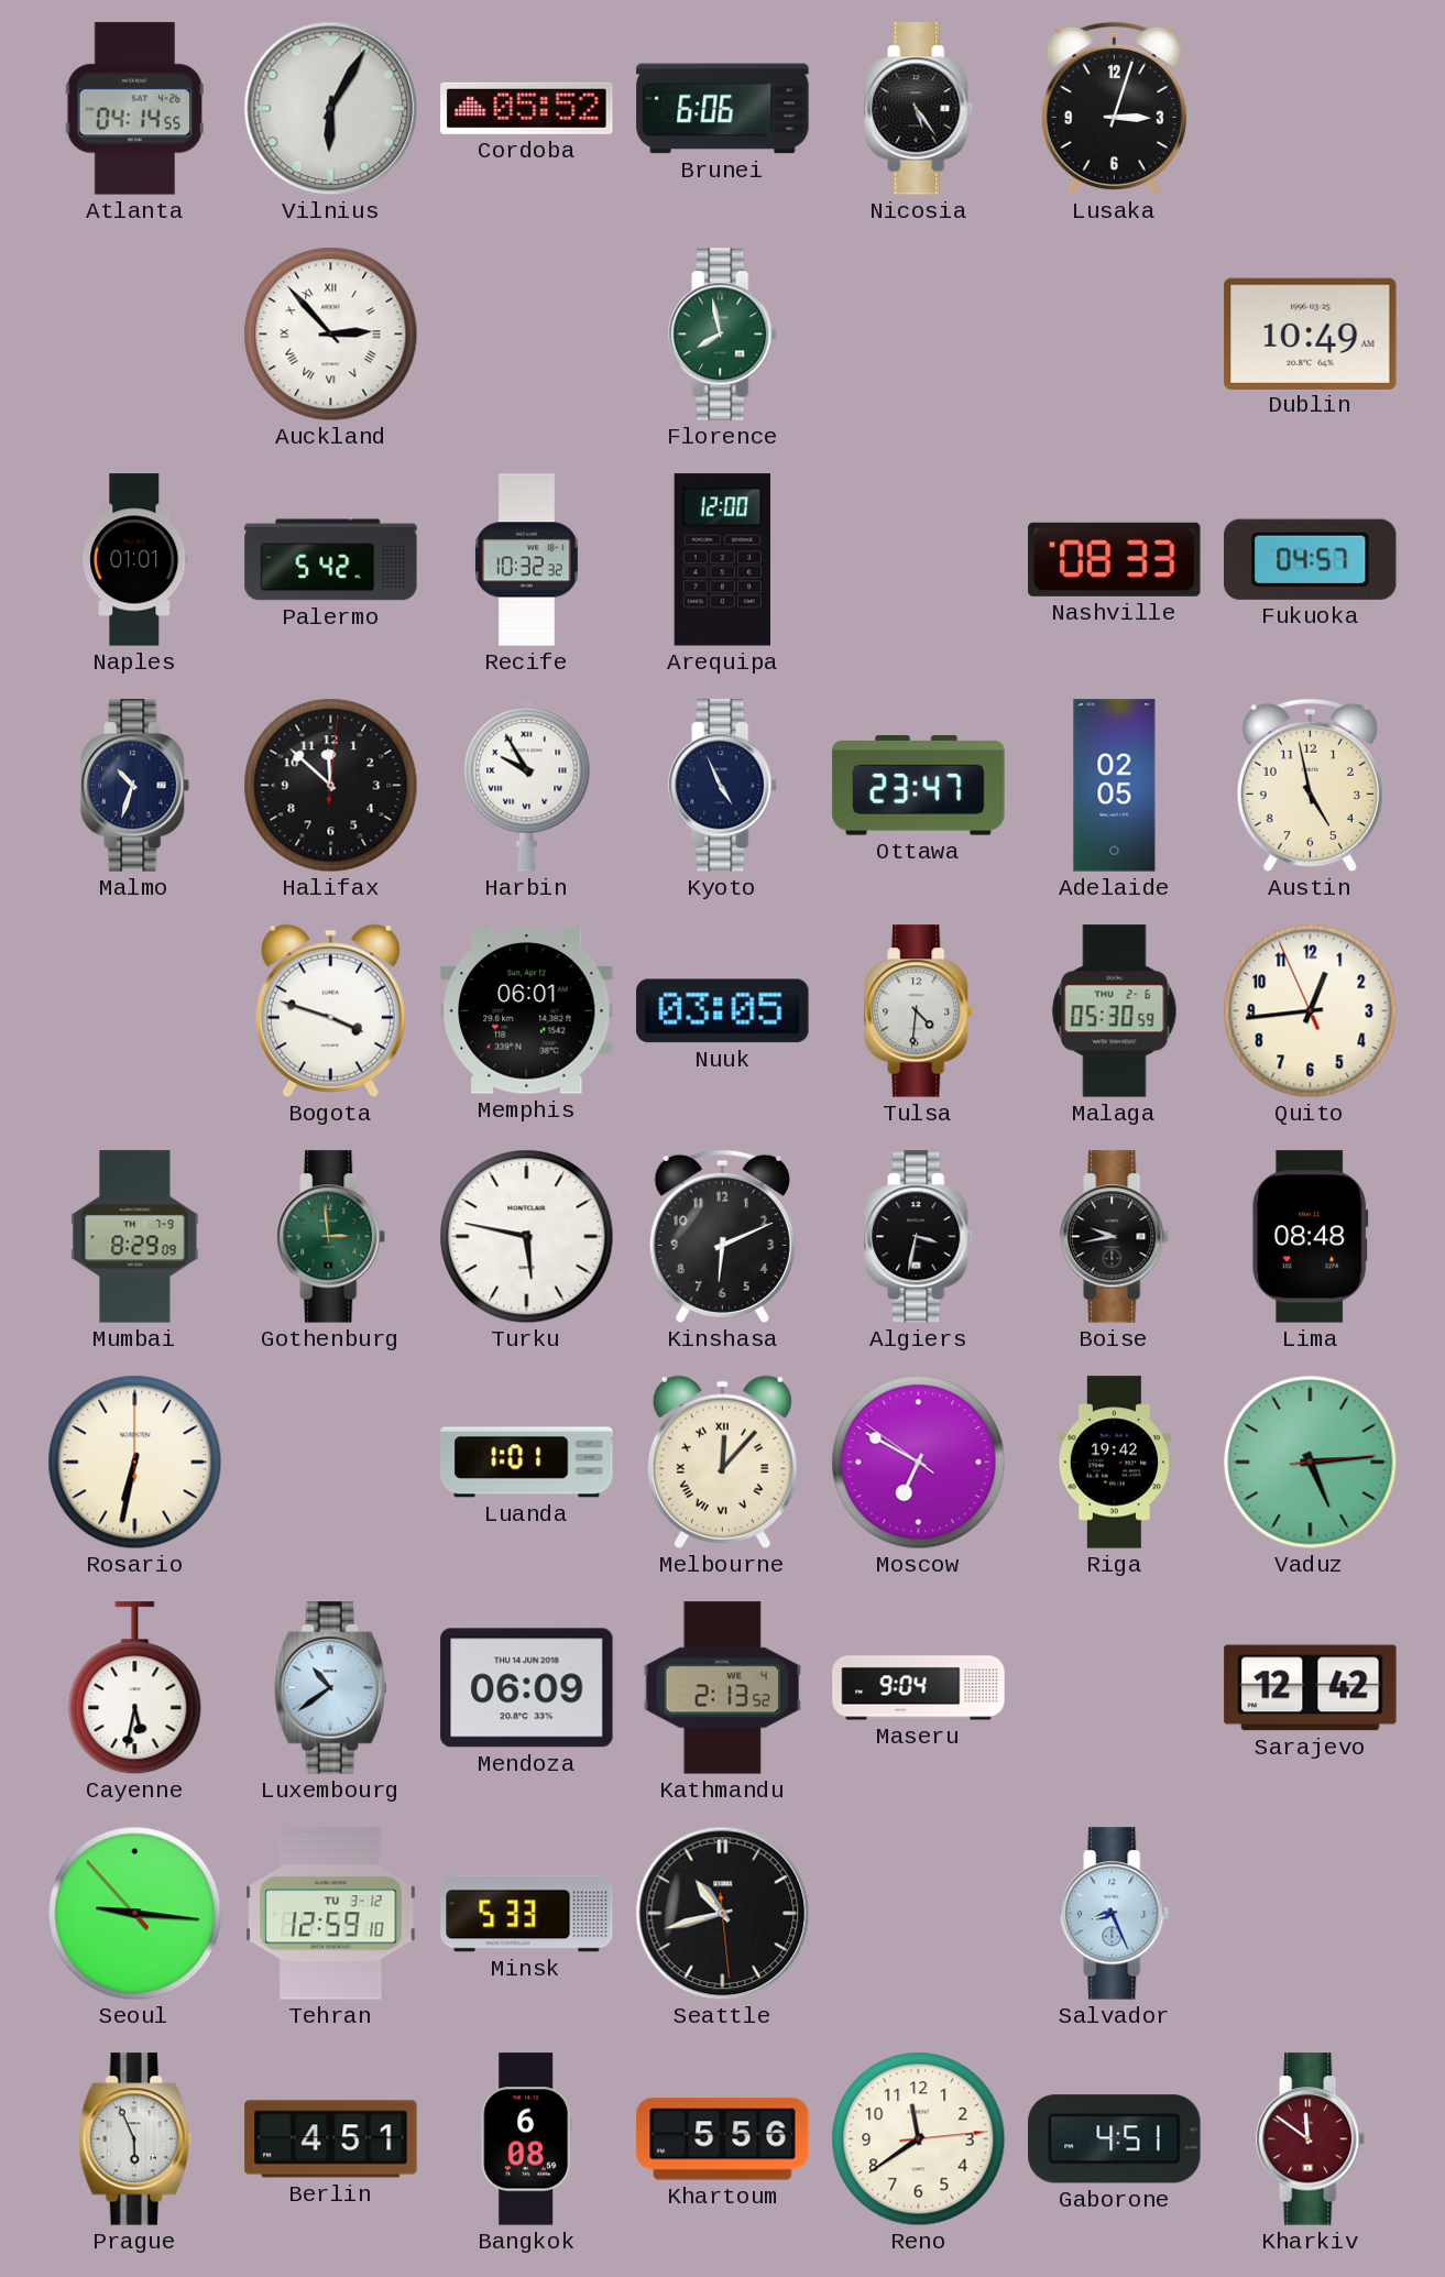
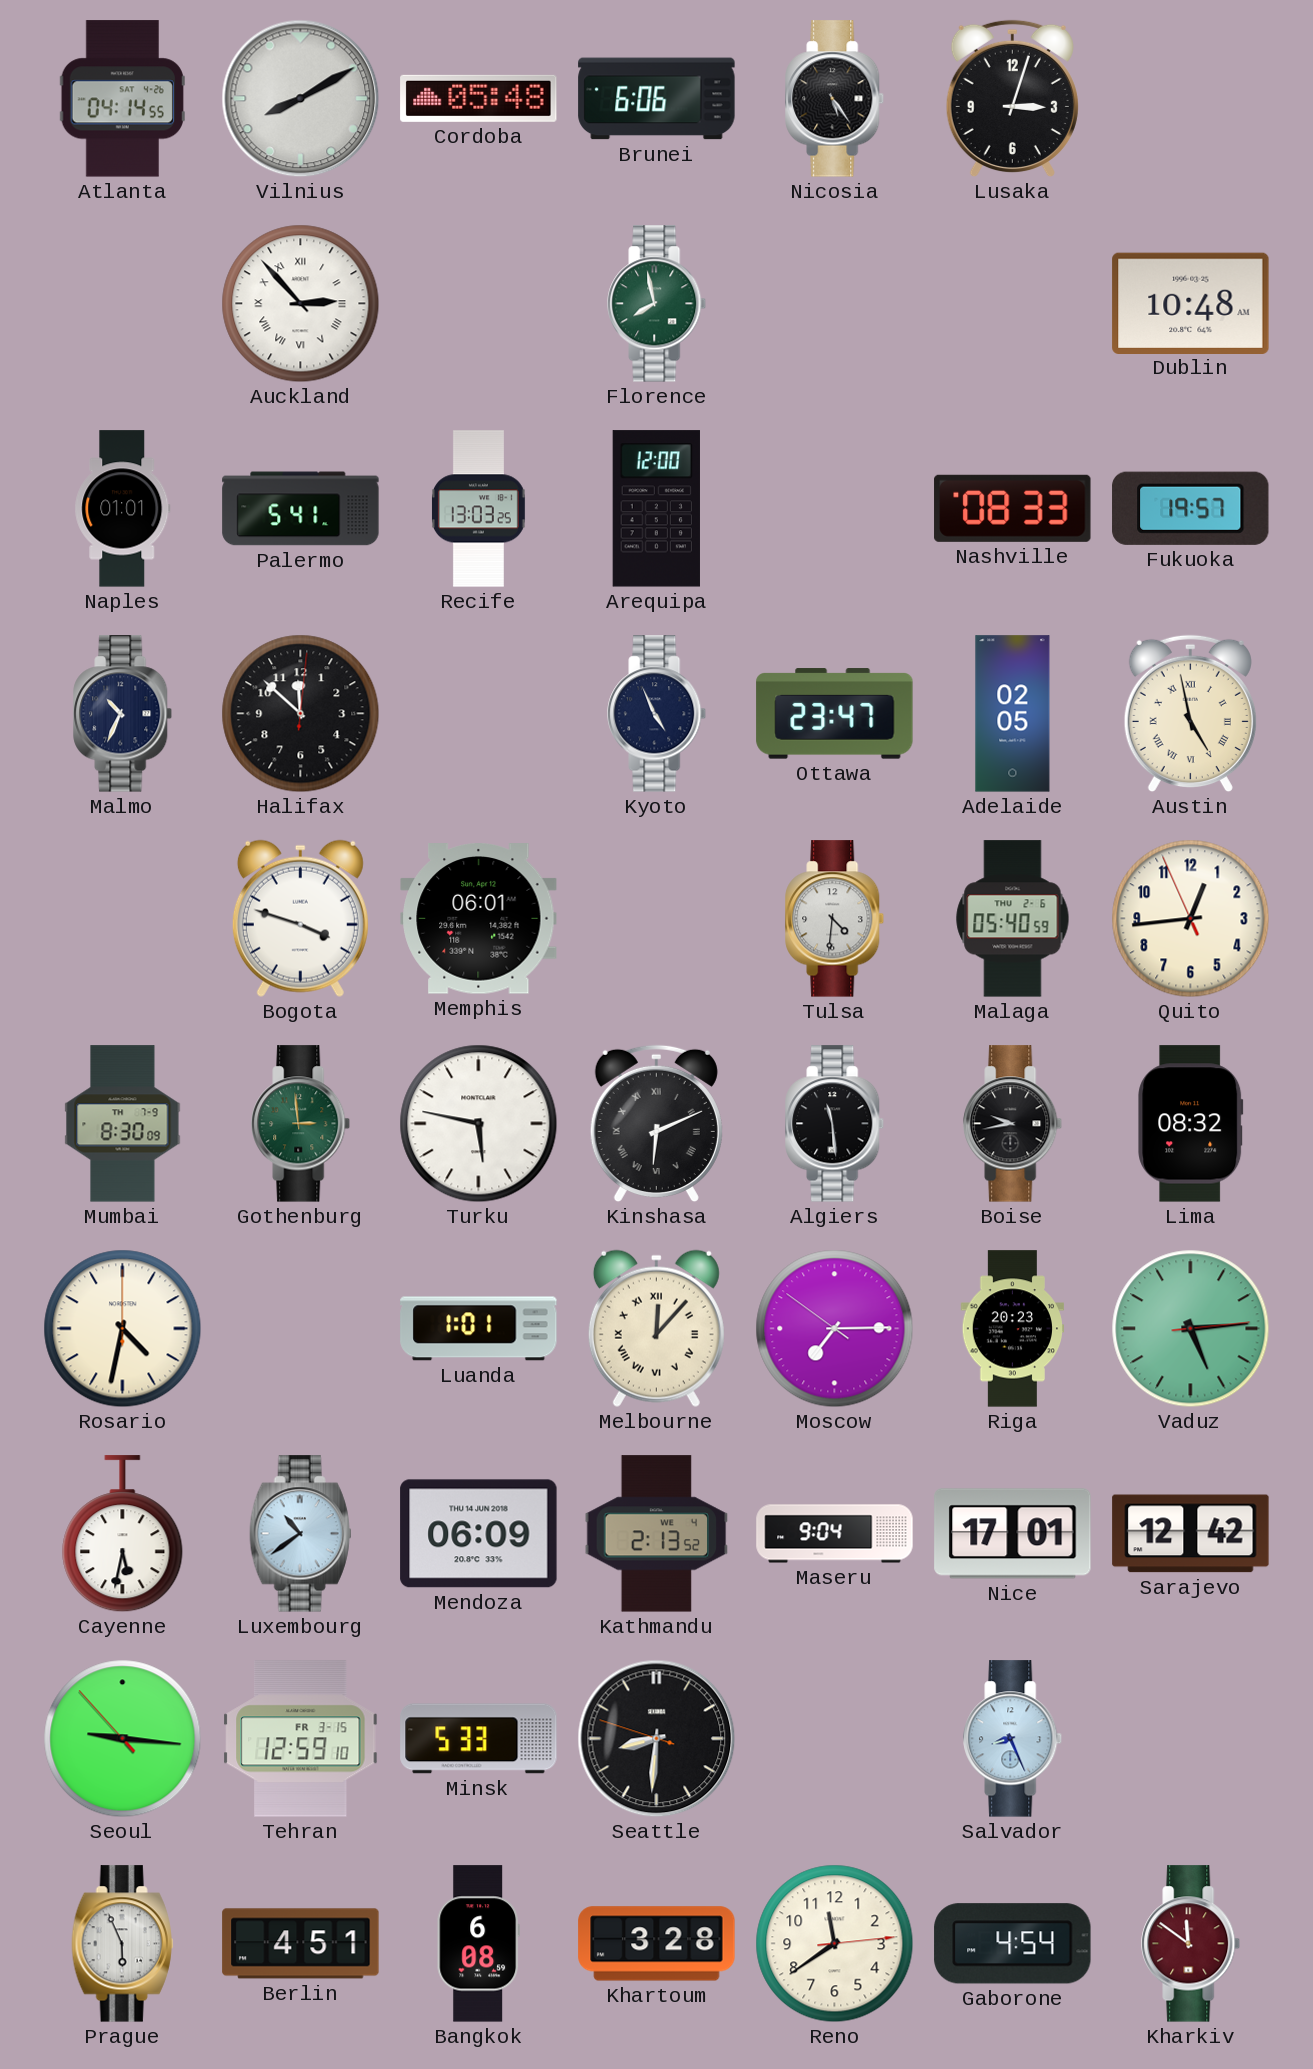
Vilnius: 6:05 -> 8:10
Cordoba: 05:52 -> 05:48
Dublin: 10:49 -> 10:48
Palermo: 5:42 -> 5:41
Recife: 10:32 -> 13:03
Fukuoka: 04:57 -> 19:57
Malmo: 10:33 -> 10:34
Harbin: 9:55 -> none
Austin numerals: Arabic -> Roman
Nuuk: 03:05 -> none
Malaga: 05:30 -> 05:40
Mumbai: 8:29 -> 8:30
Kinshasa numerals: Arabic -> Roman
Algiers: 3:32 -> 11:29
Lima: 08:48 -> 08:32
Rosario: 6:32 -> 4:32
Moscow: 6:49 -> 7:14
Riga: 19:42 -> 20:23
Nice: none -> 17:01
Tehran date: TU 3-12 -> FR 3-15
Seattle: 10:42 -> 8:30
Khartoum: 5:56 -> 3:28
Gaborone: 4:51 -> 4:54
